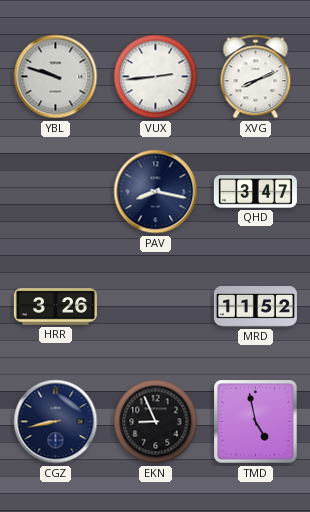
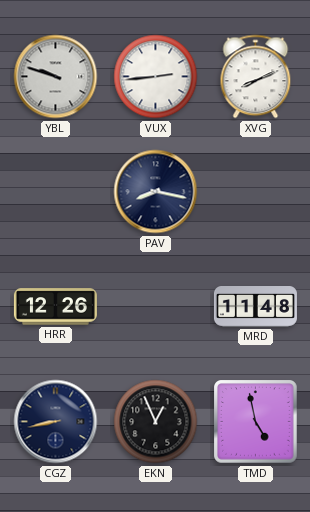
QHD: 3:47 -> none
HRR: 3:26 -> 12:26
MRD: 11:52 -> 11:48
EKN: 8:56 -> 12:56
